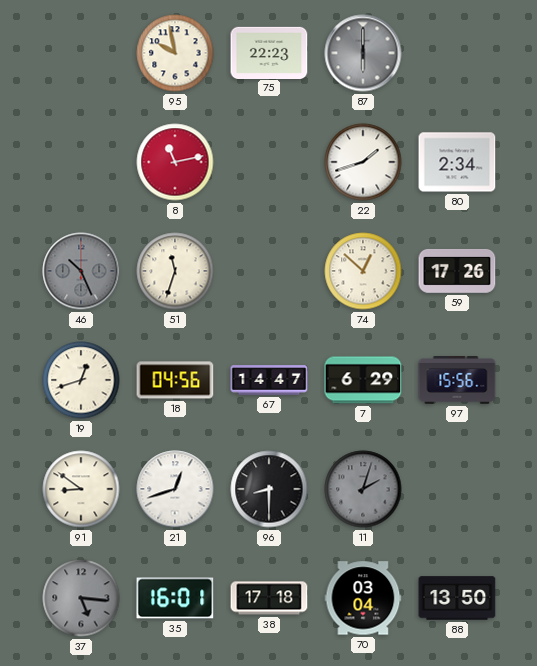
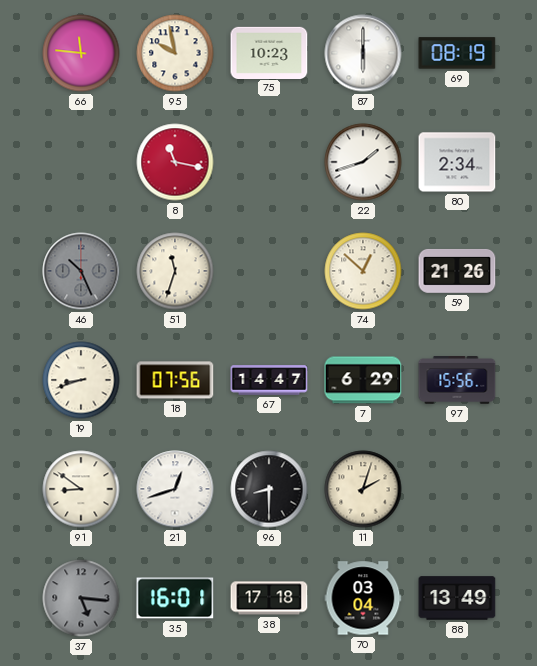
66: none -> 11:46
75: 22:23 -> 10:23
87 dial: grey -> white
69: none -> 08:19
8: 11:13 -> 11:17
59: 17:26 -> 21:26
19: 12:42 -> 8:42
18: 04:56 -> 07:56
11 dial: grey -> cream
88: 13:50 -> 13:49
